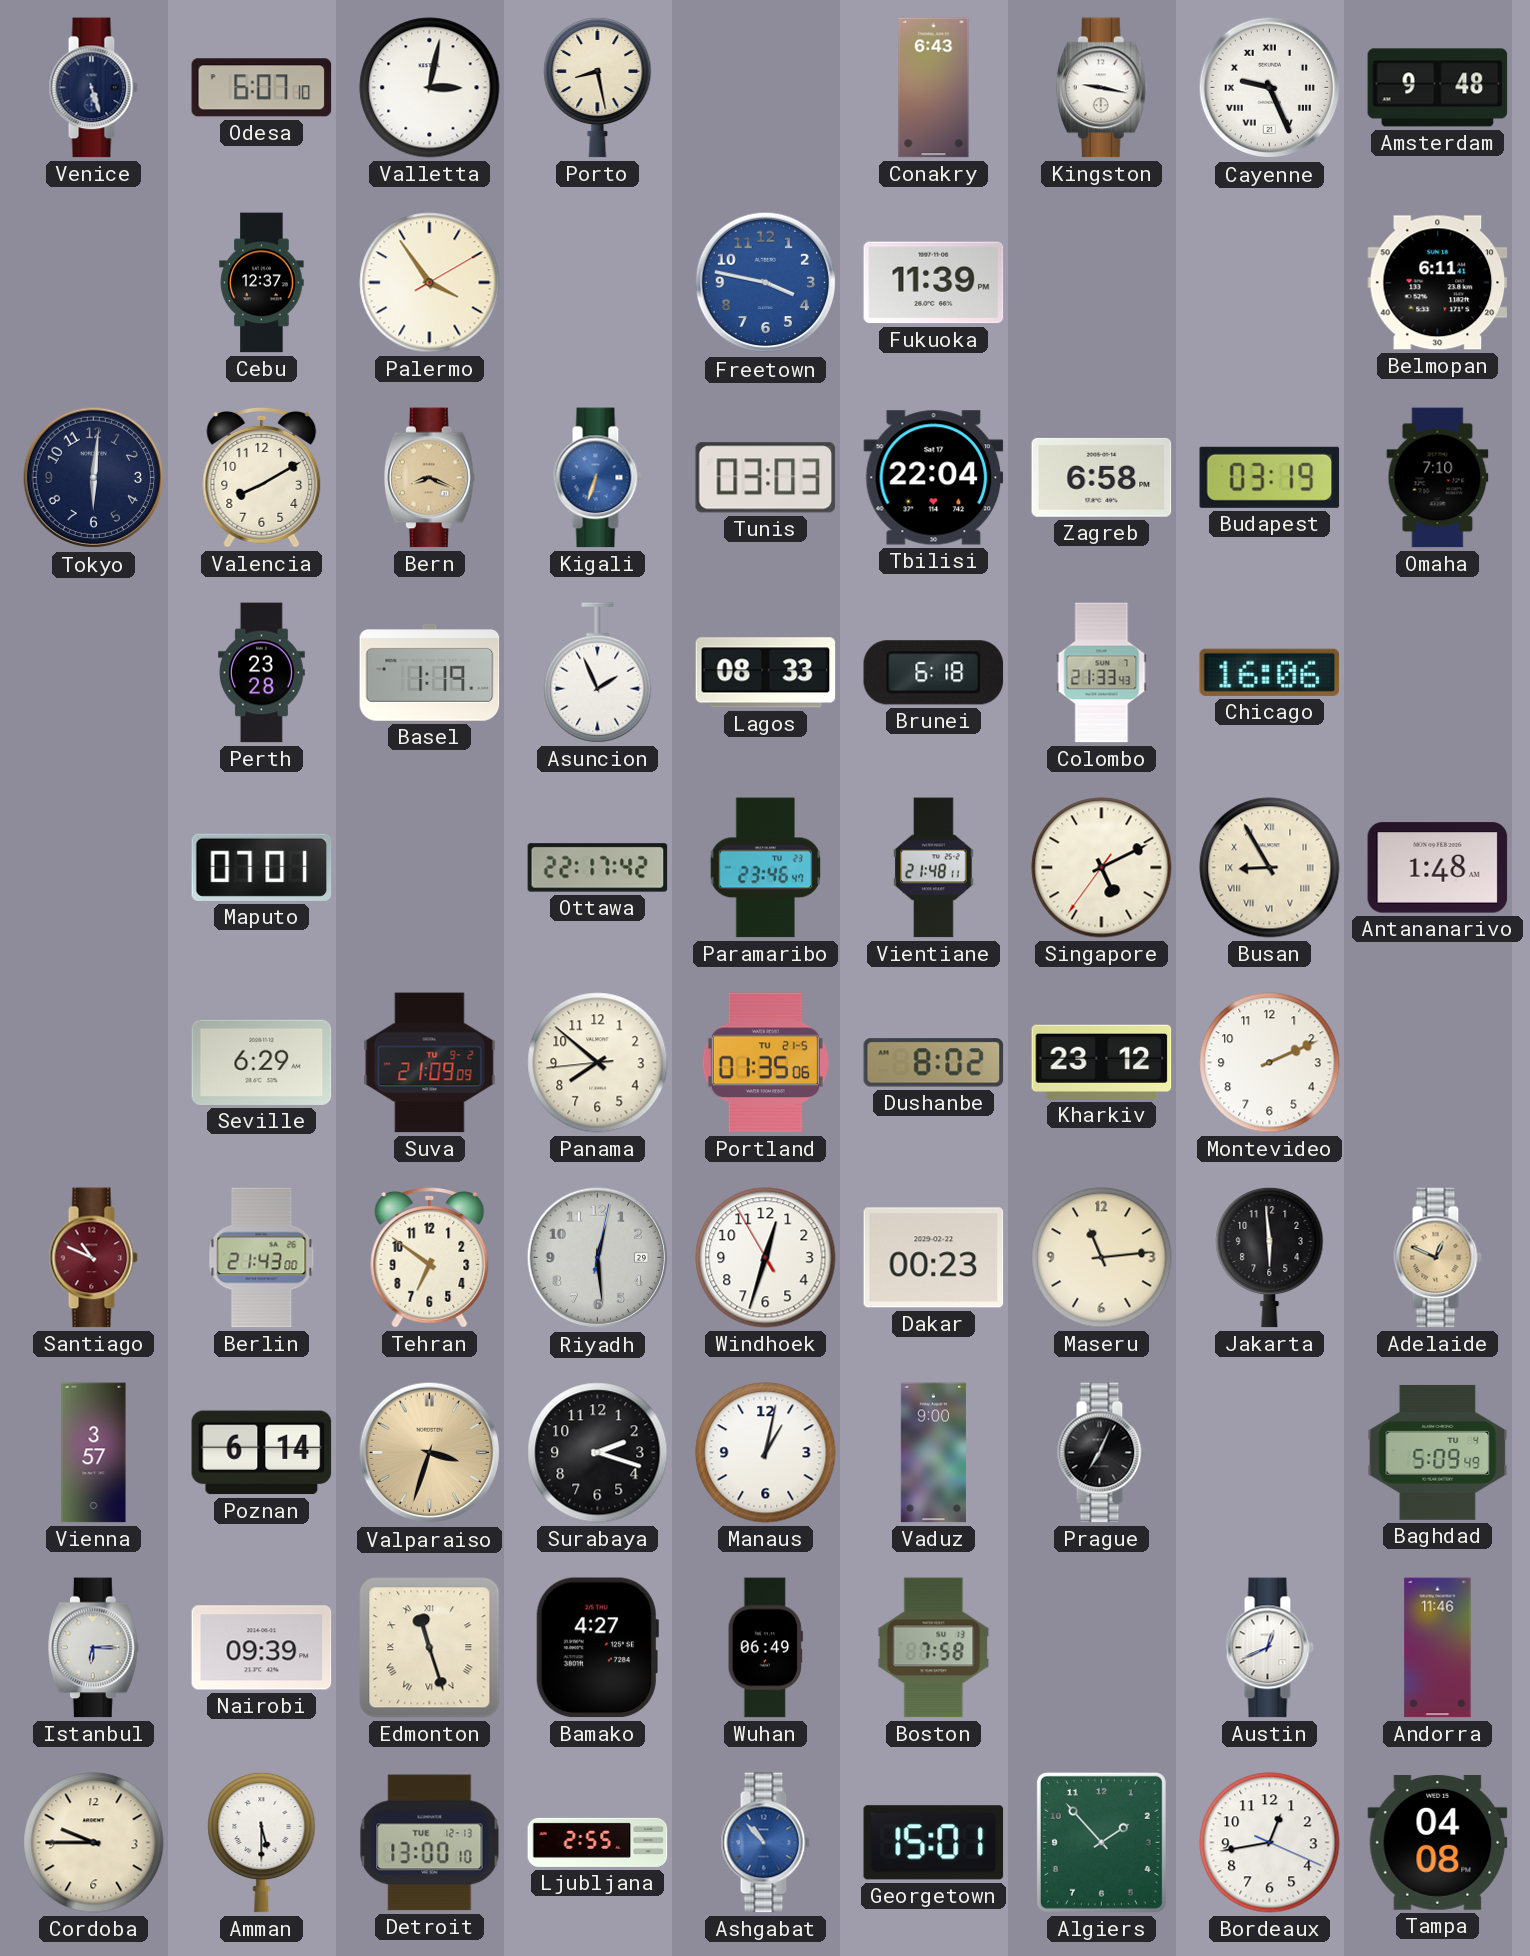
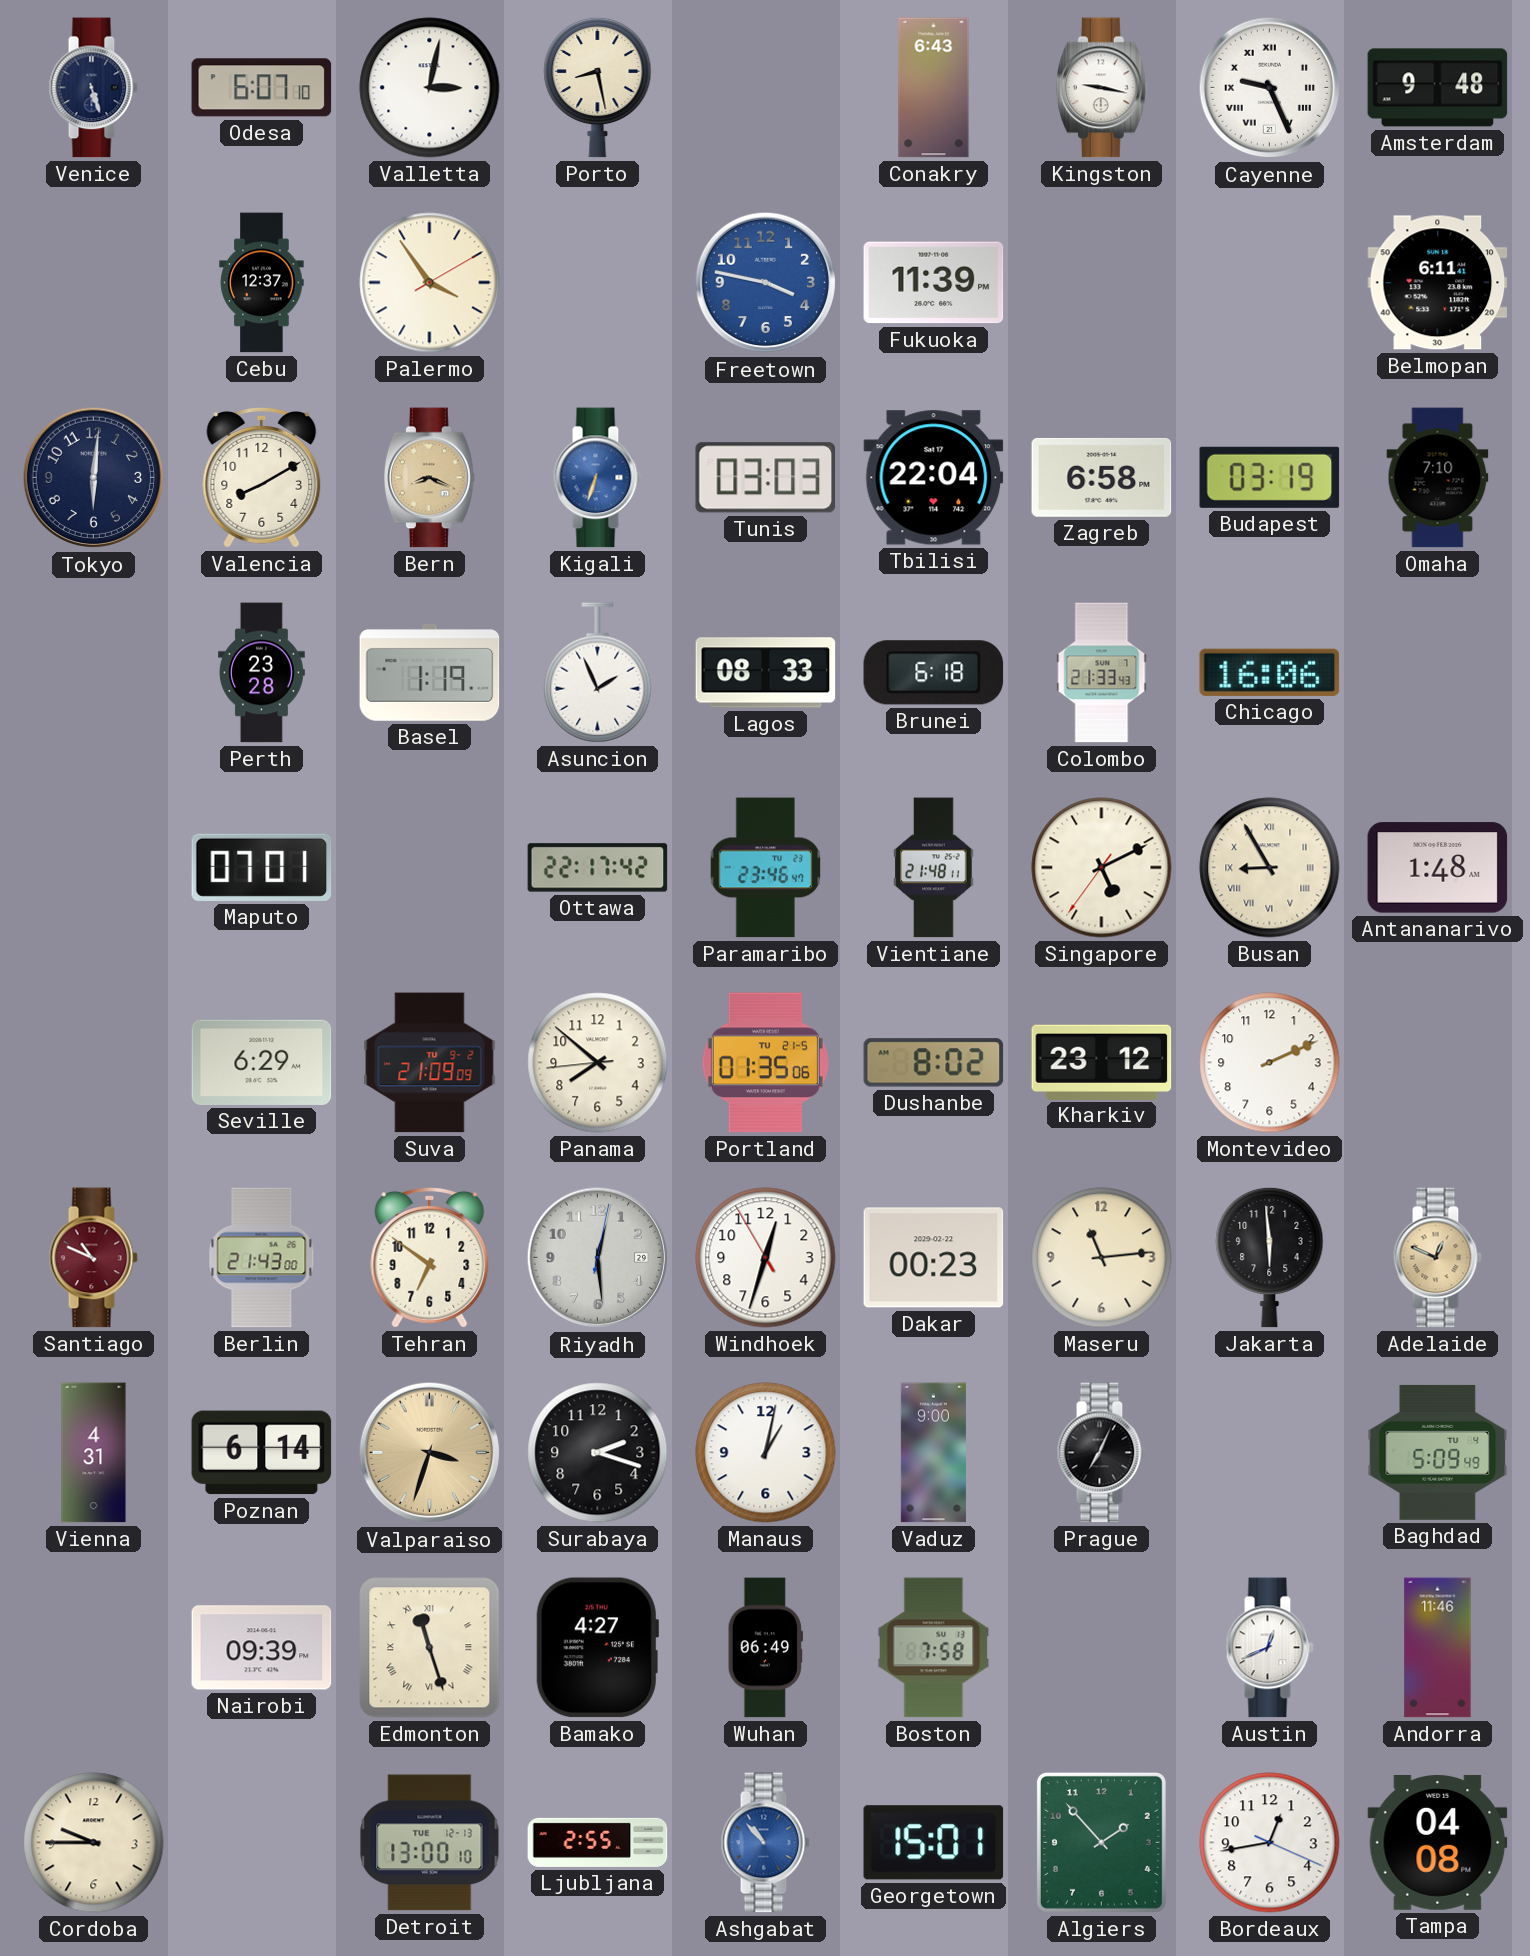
Vienna: 3:57 -> 4:31
Istanbul: 6:15 -> none
Amman: 5:30 -> none
